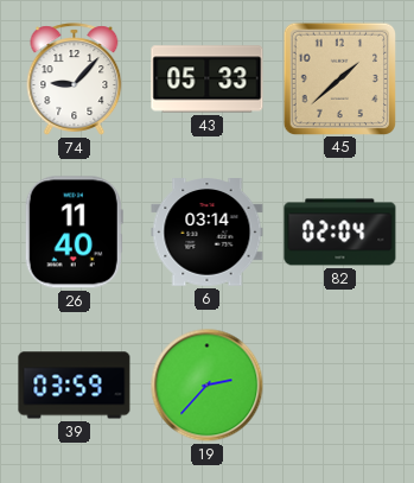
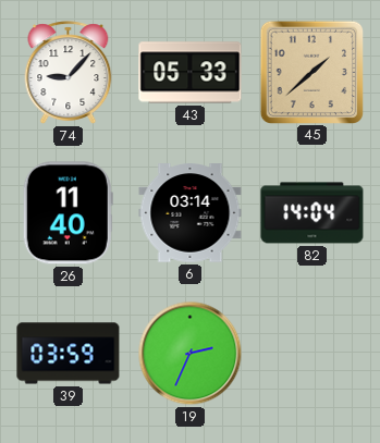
82: 02:04 -> 14:04
19: 2:37 -> 2:34
